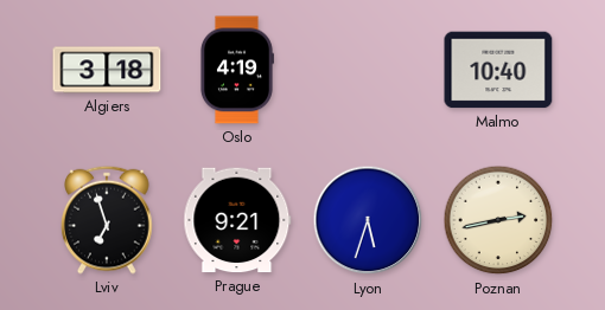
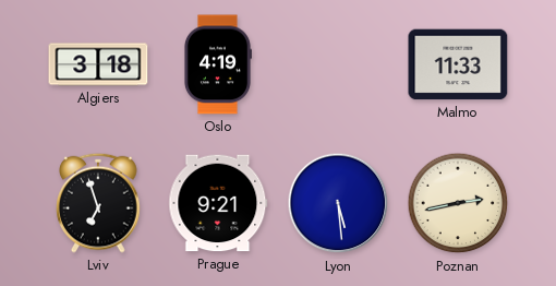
Malmo: 10:40 -> 11:33
Lyon: 5:33 -> 5:29
